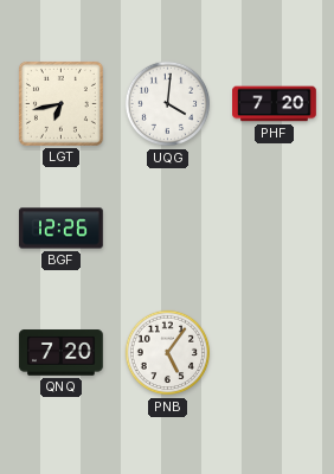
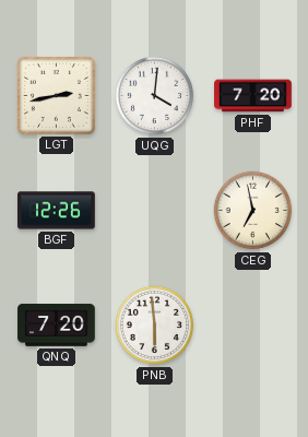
LGT: 6:43 -> 2:43
CEG: none -> 6:58
PNB: 5:06 -> 5:59
